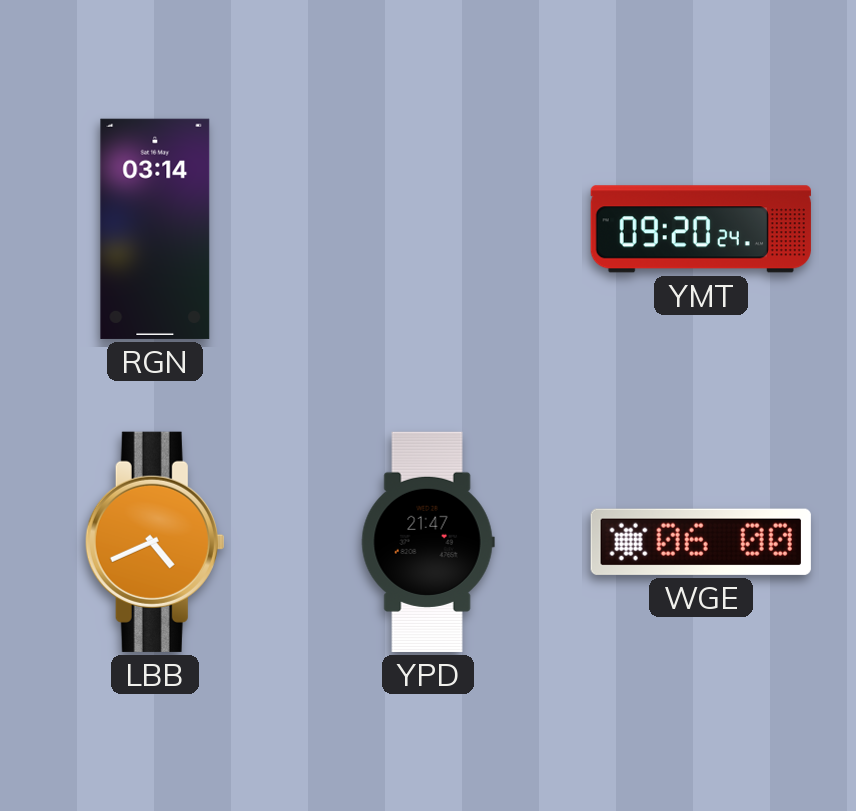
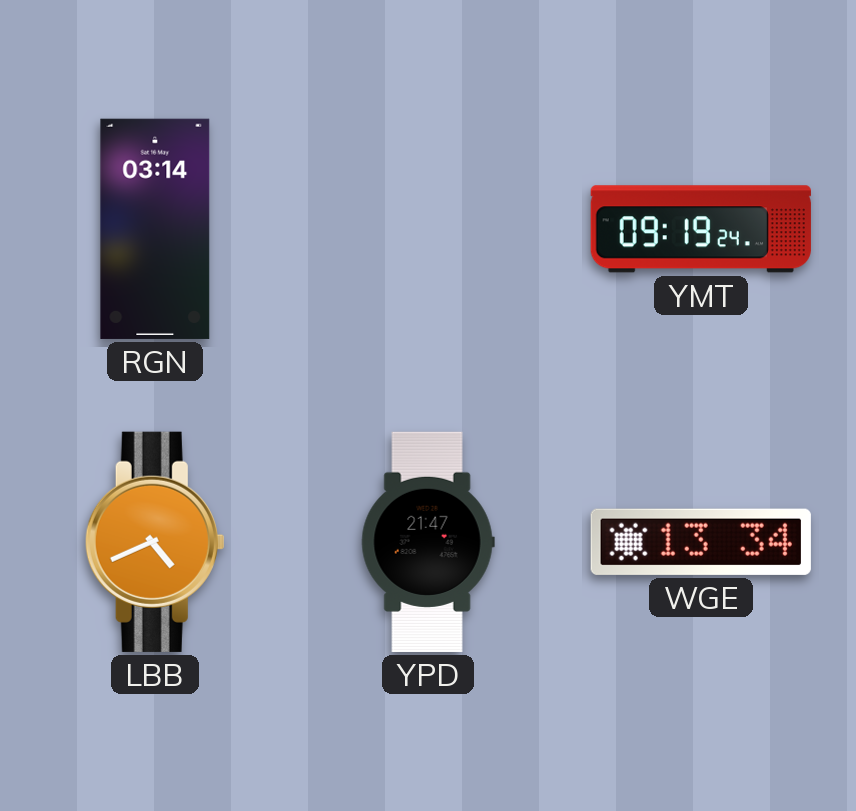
YMT: 09:20 -> 09:19
WGE: 06:00 -> 13:34
